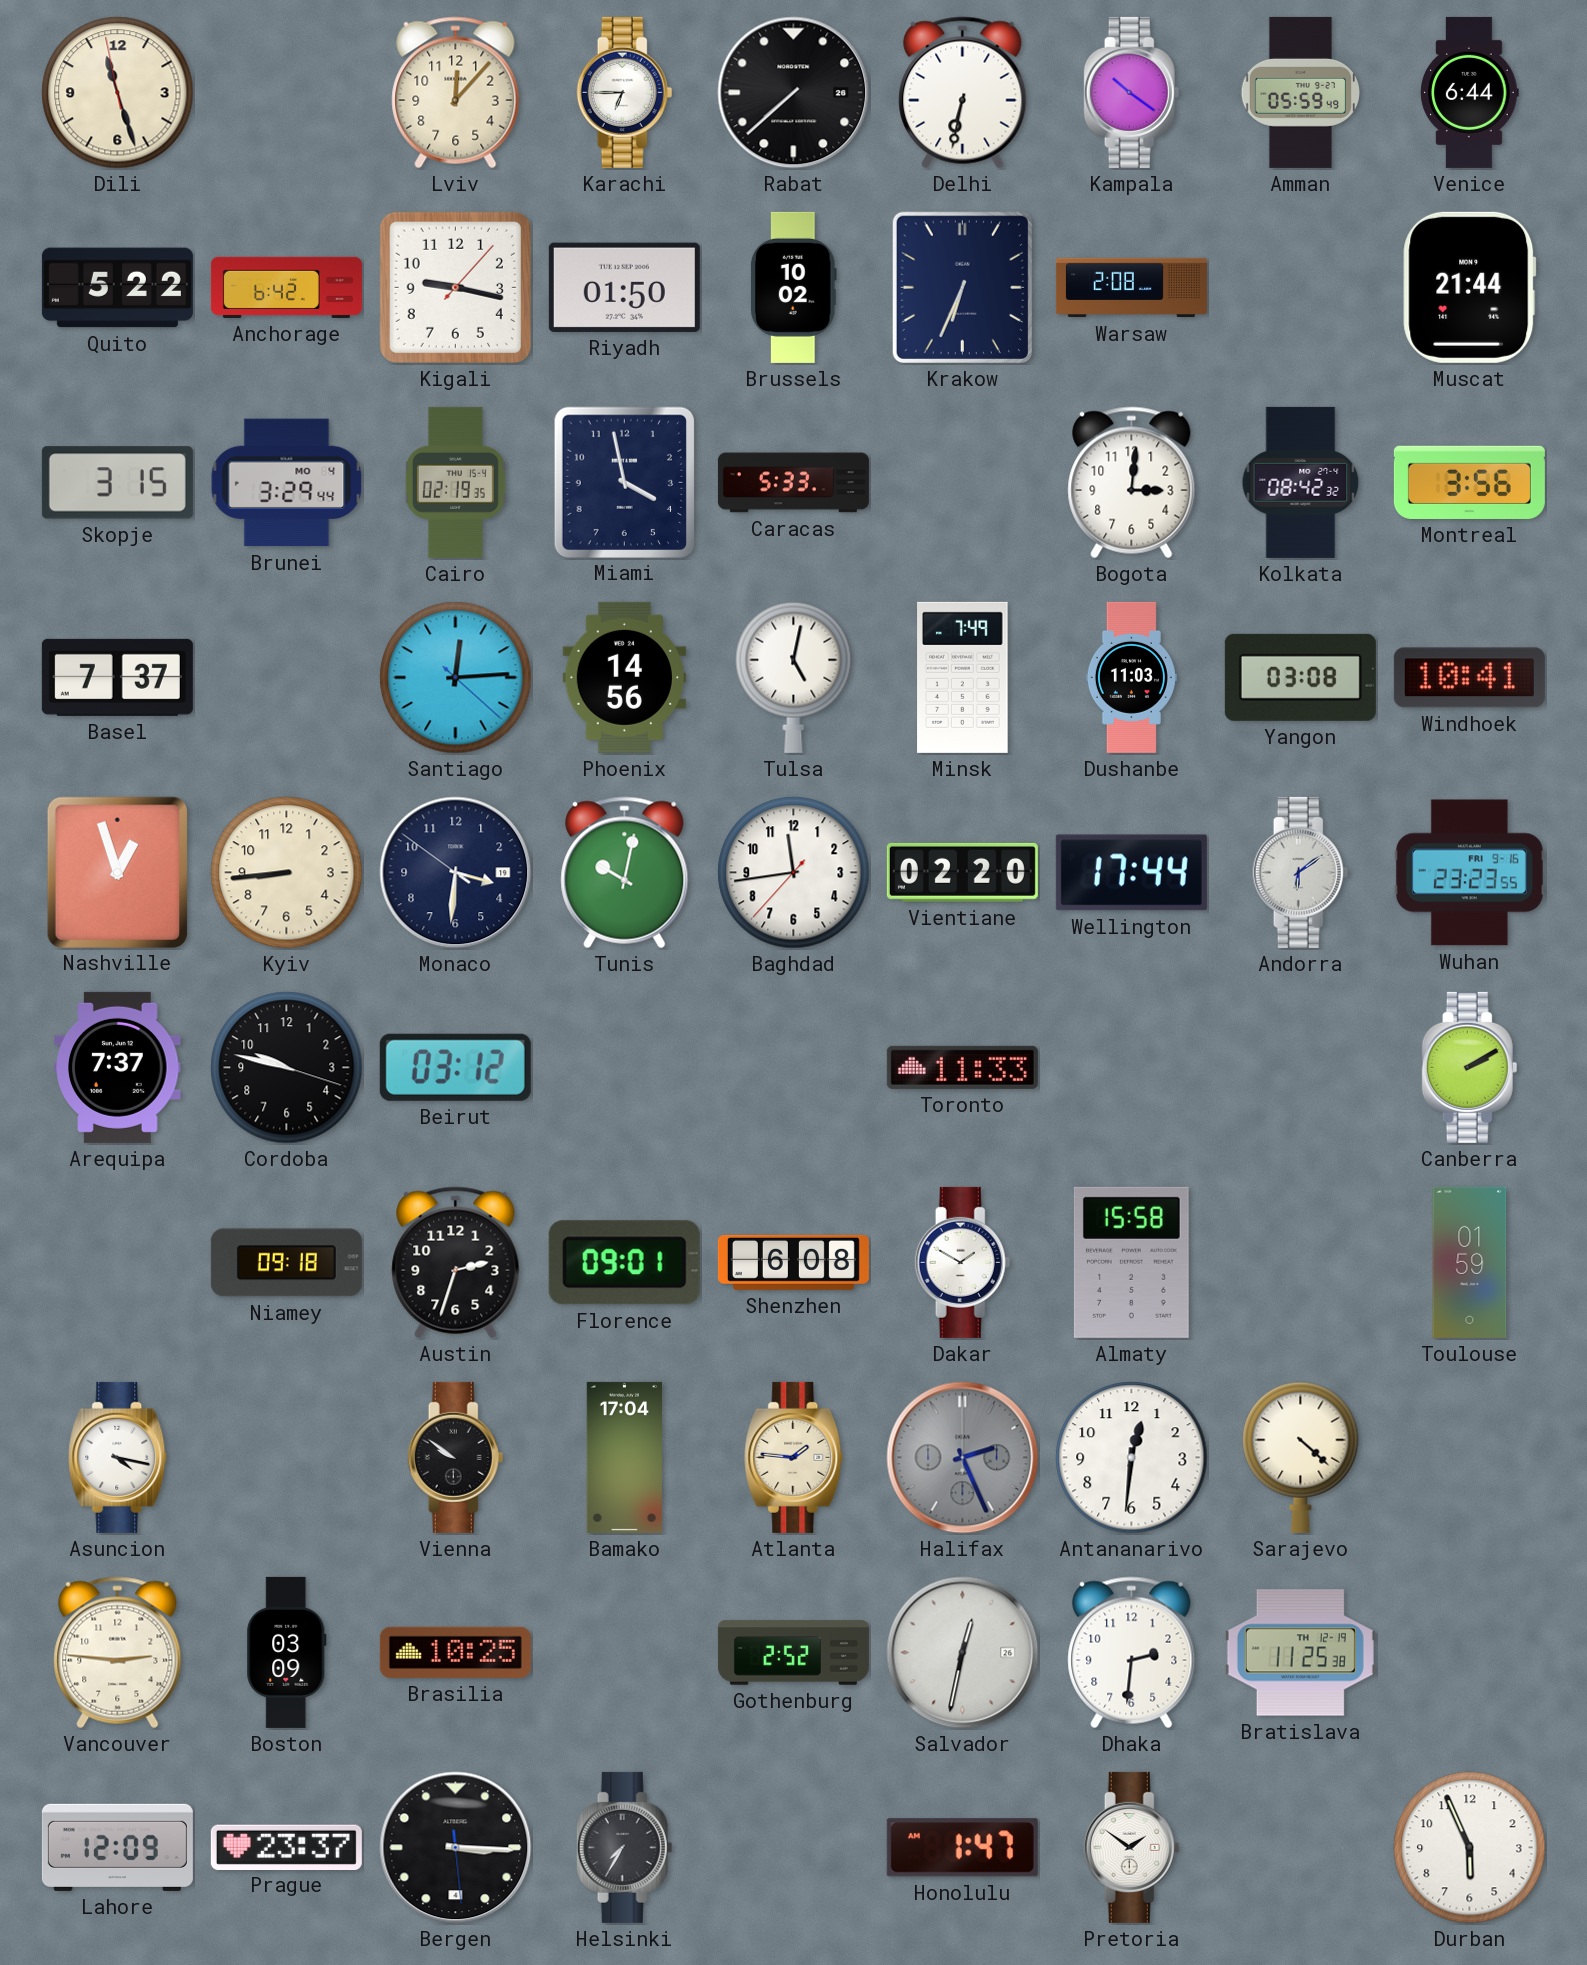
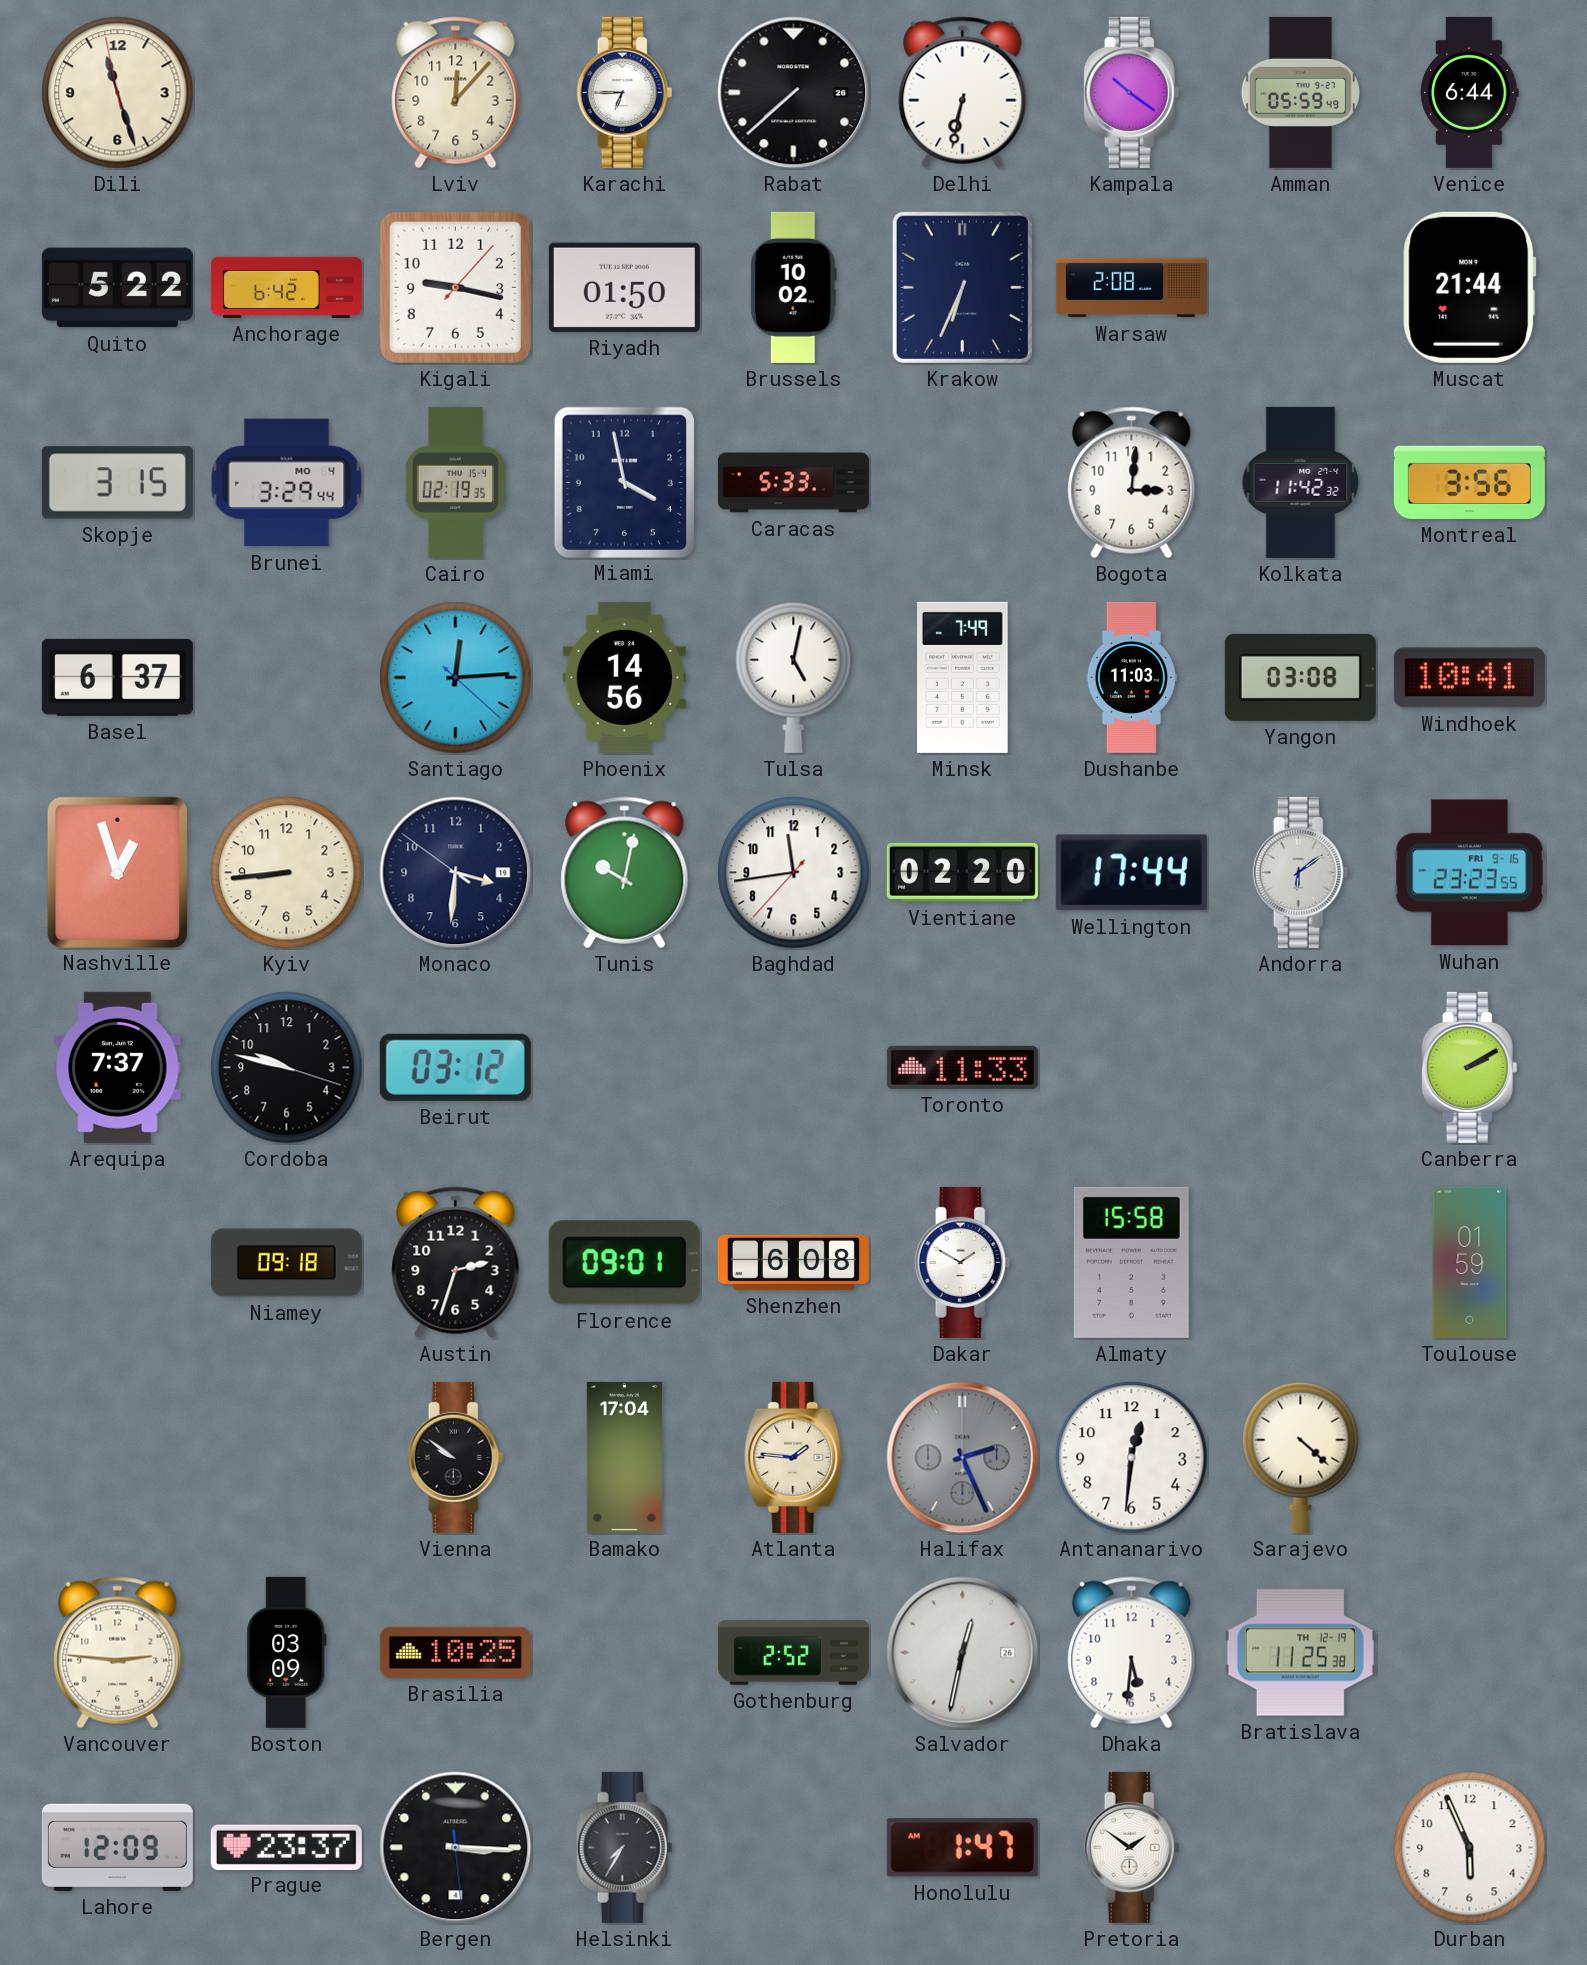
Kolkata: 08:42 -> 11:42
Basel: 7:37 -> 6:37
Asuncion: 4:17 -> none
Dhaka: 2:31 -> 5:31
